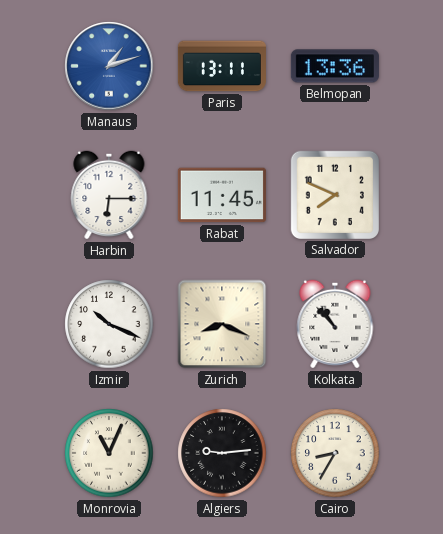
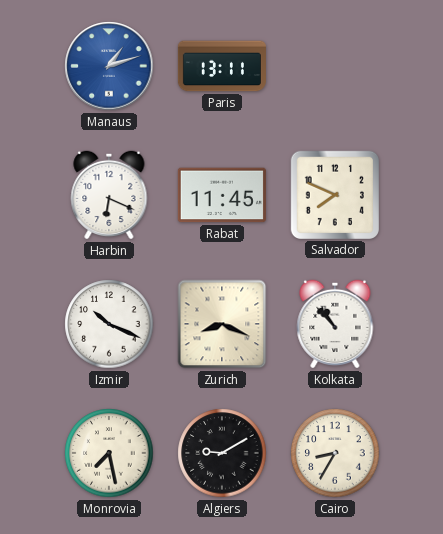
Belmopan: 13:36 -> none
Harbin: 6:15 -> 6:19
Monrovia: 11:04 -> 7:28
Algiers: 9:14 -> 9:10
